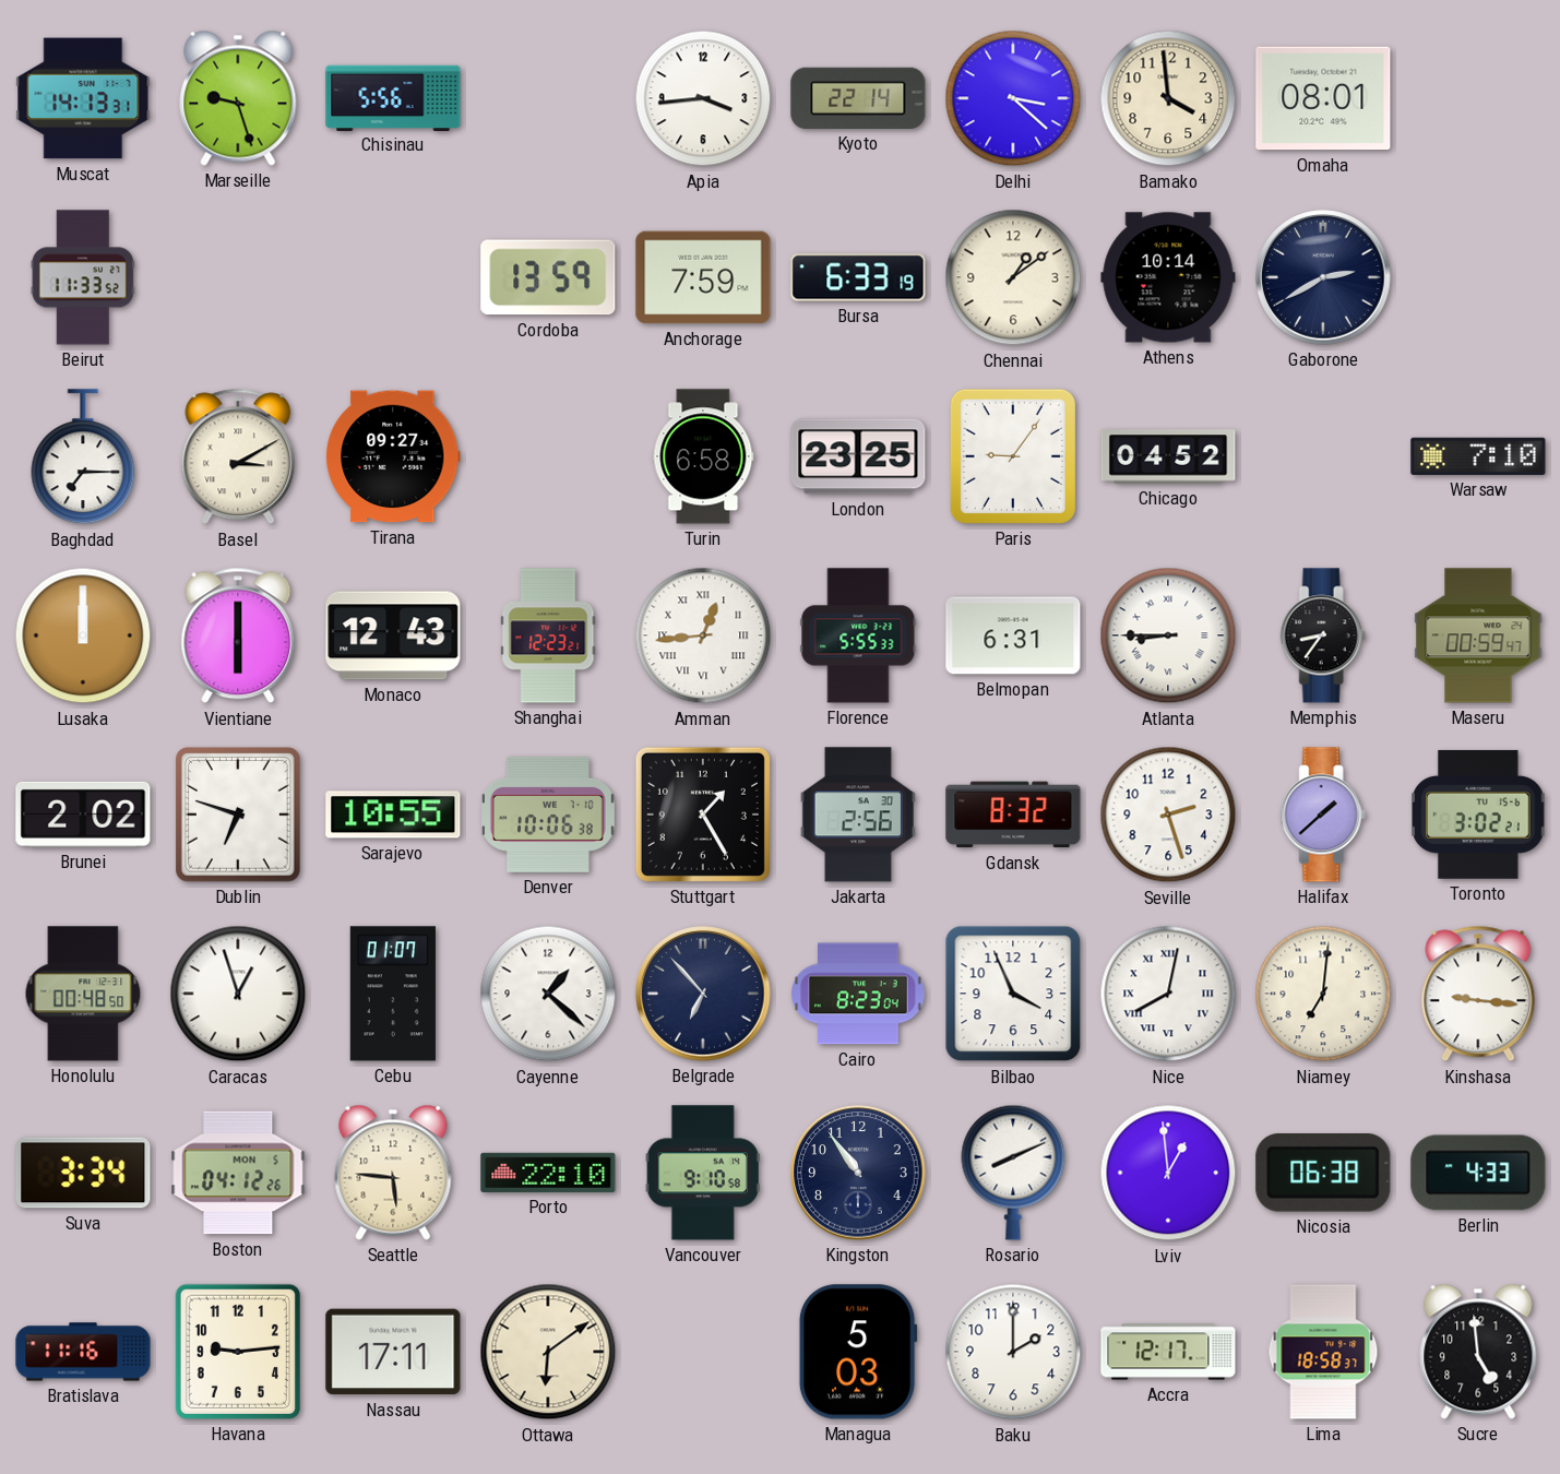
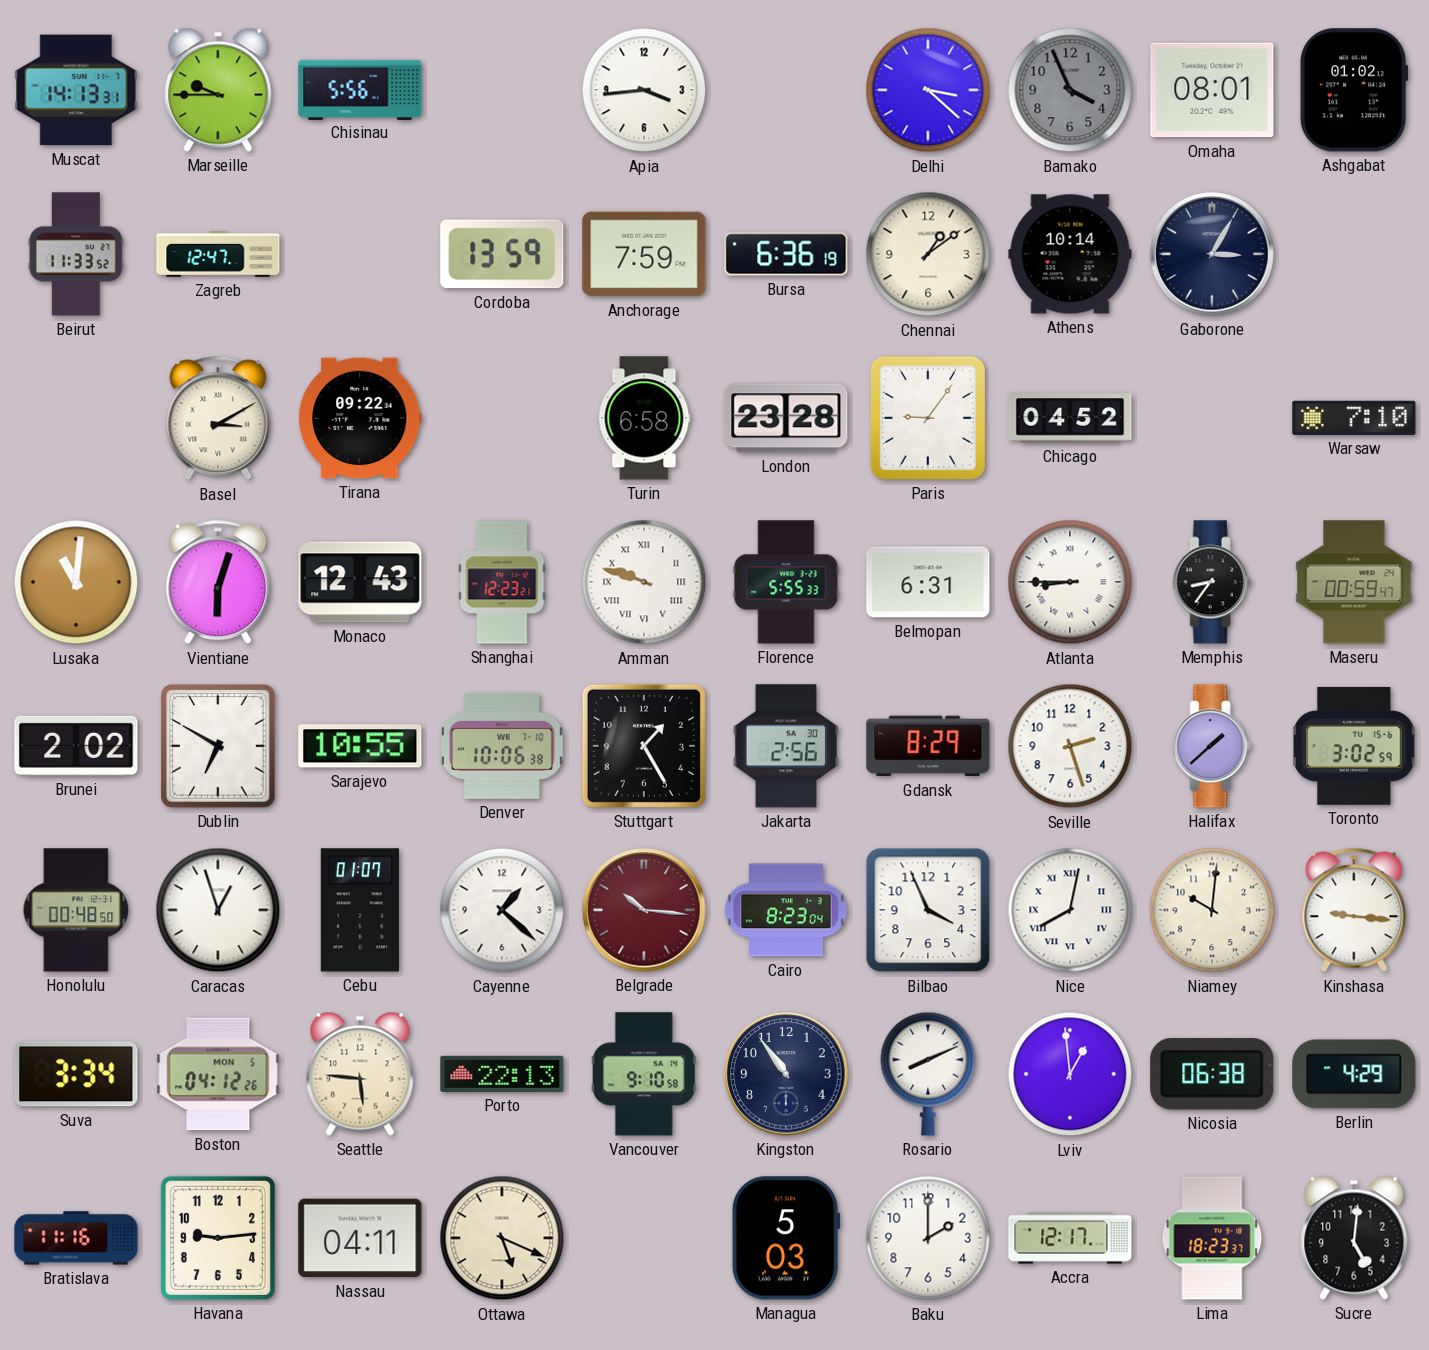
Marseille: 9:27 -> 9:45
Kyoto: 22:14 -> none
Bamako: 3:59 -> 3:56
Bamako dial: cream -> grey
Ashgabat: none -> 01:02
Zagreb: none -> 12:47
Bursa: 6:33 -> 6:36
Gaborone: 2:40 -> 3:05
Baghdad: 7:15 -> none
Tirana: 09:27 -> 09:22
London: 23:25 -> 23:28
Lusaka: 12:00 -> 11:01
Vientiane: 6:00 -> 6:03
Amman: 12:44 -> 9:48
Dublin: 6:48 -> 6:50
Gdansk: 8:32 -> 8:29
Toronto: 3:02:21 -> 3:02:59
Belgrade: 6:53 -> 10:16
Belgrade dial: navy -> burgundy
Niamey: 7:01 -> 10:01
Porto: 22:10 -> 22:13
Berlin: 4:33 -> 4:29
Nassau: 17:11 -> 04:11
Ottawa: 6:09 -> 5:19
Lima: 18:58 -> 18:23
Sucre: 4:59 -> 5:01
